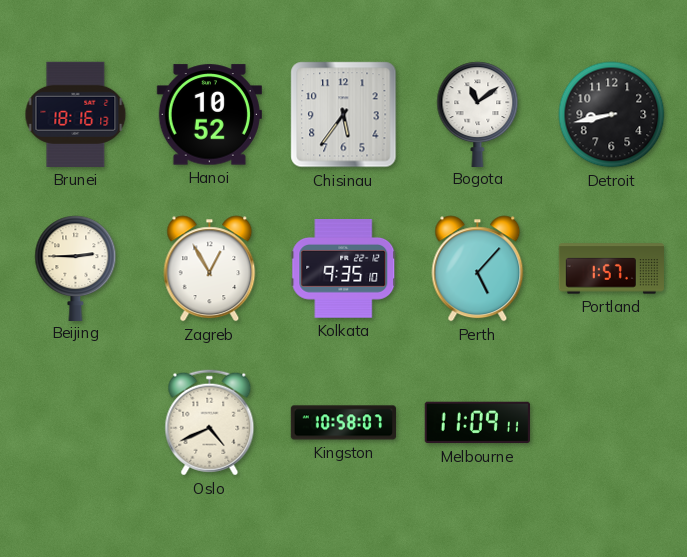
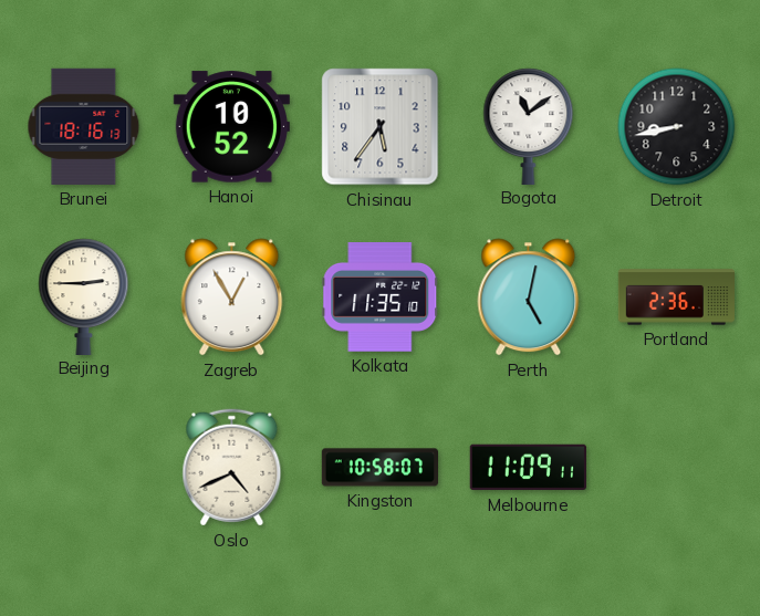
Kolkata: 9:35 -> 11:35
Perth: 5:07 -> 5:02
Portland: 1:57 -> 2:36
